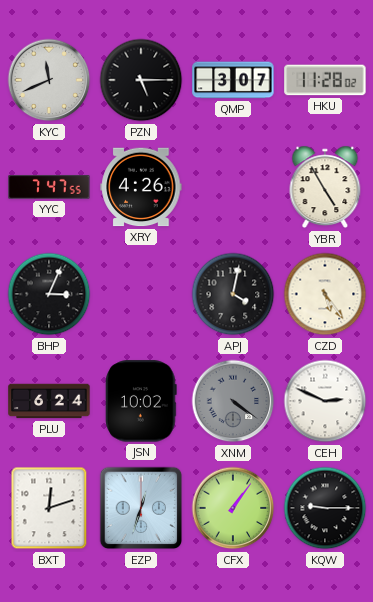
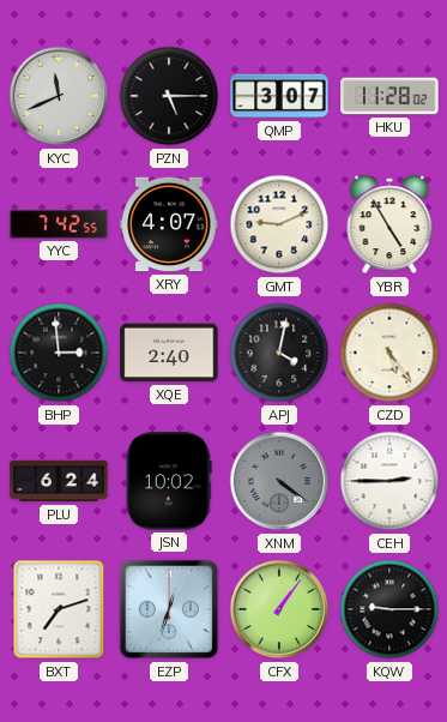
YYC: 7:47 -> 7:42
XRY: 4:26 -> 4:07
GMT: none -> 9:11
BHP: 3:04 -> 2:59
XQE: none -> 2:40
CEH: 2:49 -> 2:45
BXT: 12:12 -> 7:12
